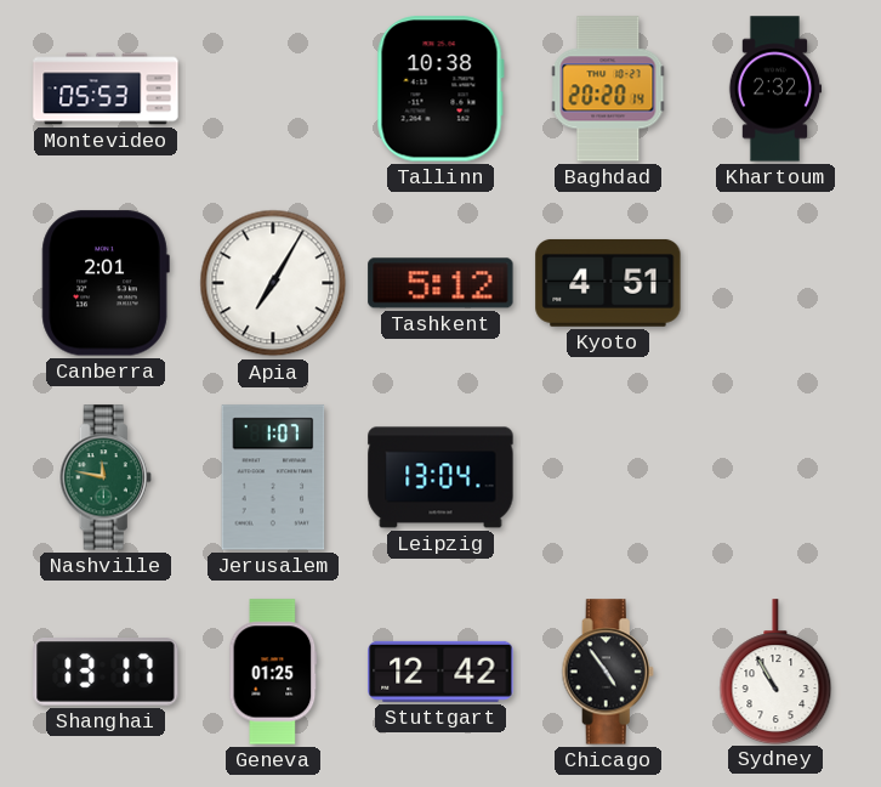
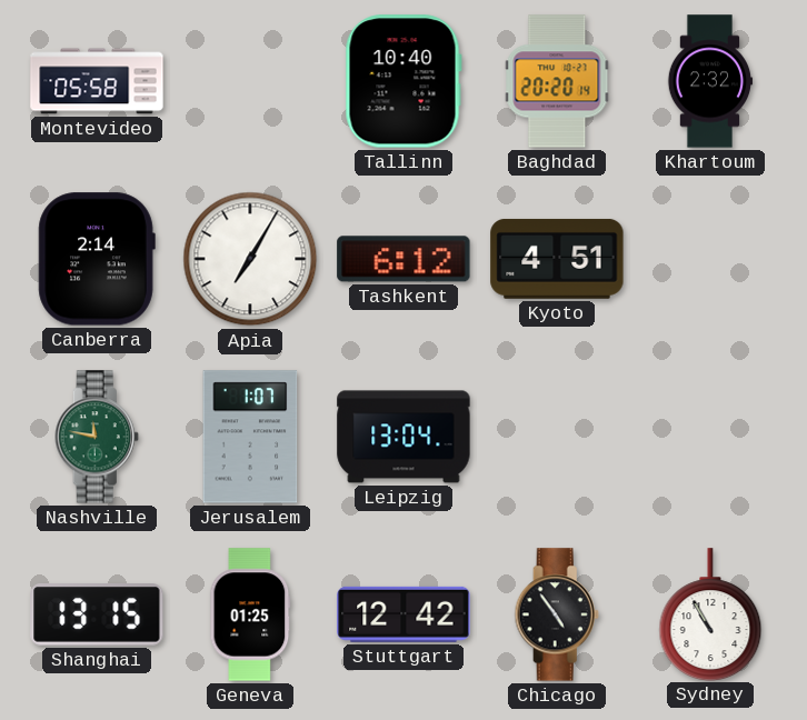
Montevideo: 05:53 -> 05:58
Tallinn: 10:38 -> 10:40
Canberra: 2:01 -> 2:14
Tashkent: 5:12 -> 6:12
Shanghai: 13:17 -> 13:15
